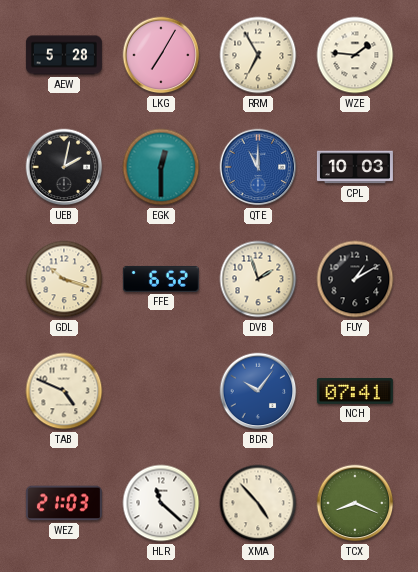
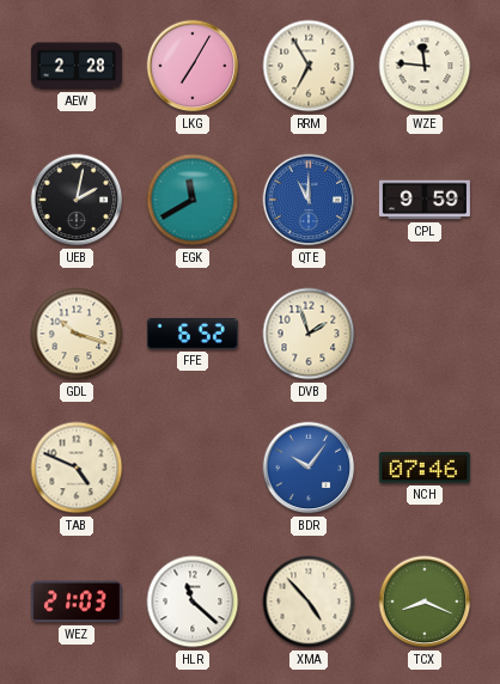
AEW: 5:28 -> 2:28
WZE: 1:46 -> 11:46
EGK: 12:30 -> 11:40
CPL: 10:03 -> 9:59
FUY: 1:10 -> none
NCH: 07:41 -> 07:46
